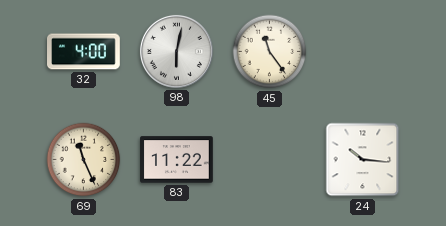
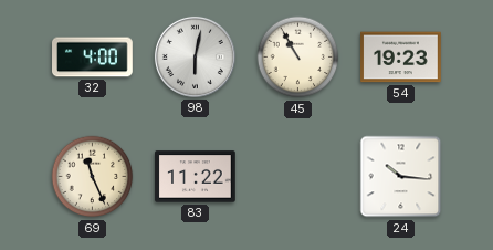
45: 11:24 -> 10:55
54: none -> 19:23
